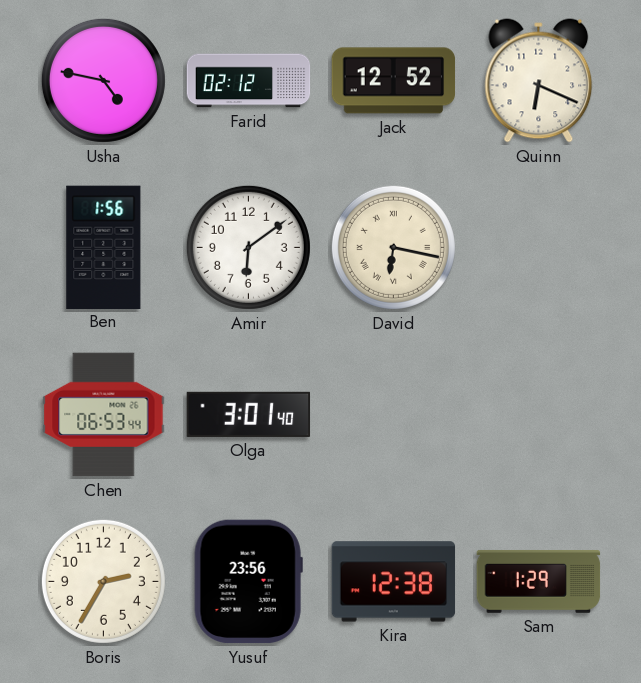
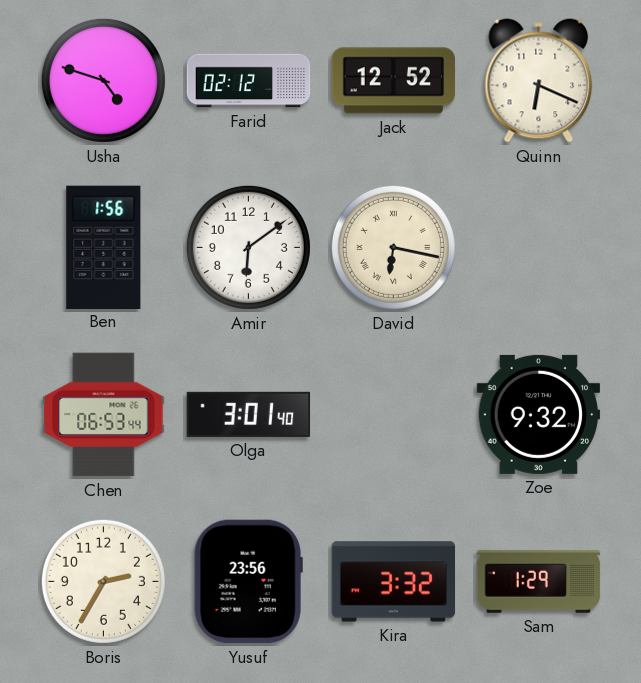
Usha: 4:47 -> 4:48
Zoe: none -> 9:32
Kira: 12:38 -> 3:32
